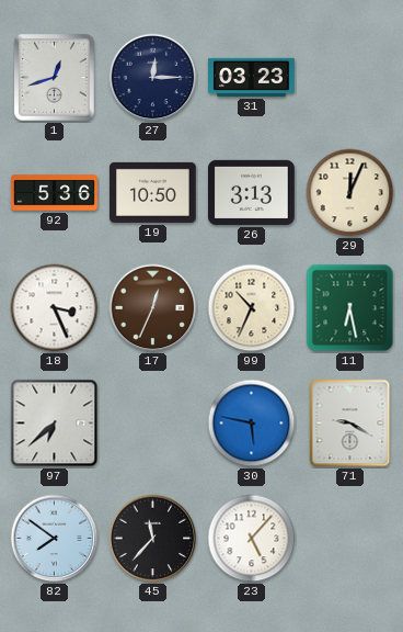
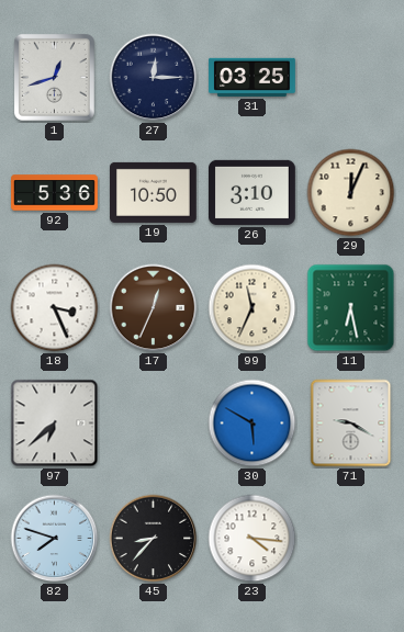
31: 03:23 -> 03:25
26: 3:13 -> 3:10
99: 10:34 -> 11:34
30: 5:47 -> 5:50
82: 7:51 -> 7:48
45: 11:37 -> 8:37
23: 5:07 -> 4:16
